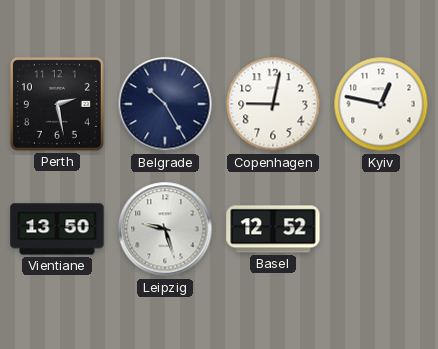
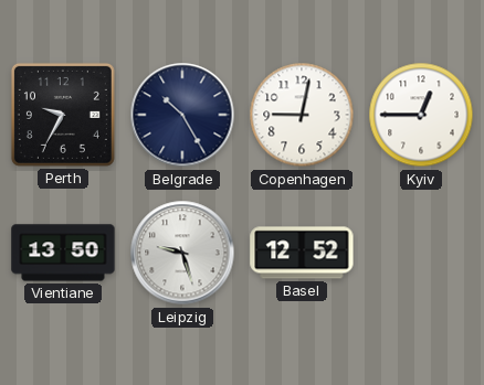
Perth: 2:28 -> 9:35
Kyiv: 12:47 -> 12:45
